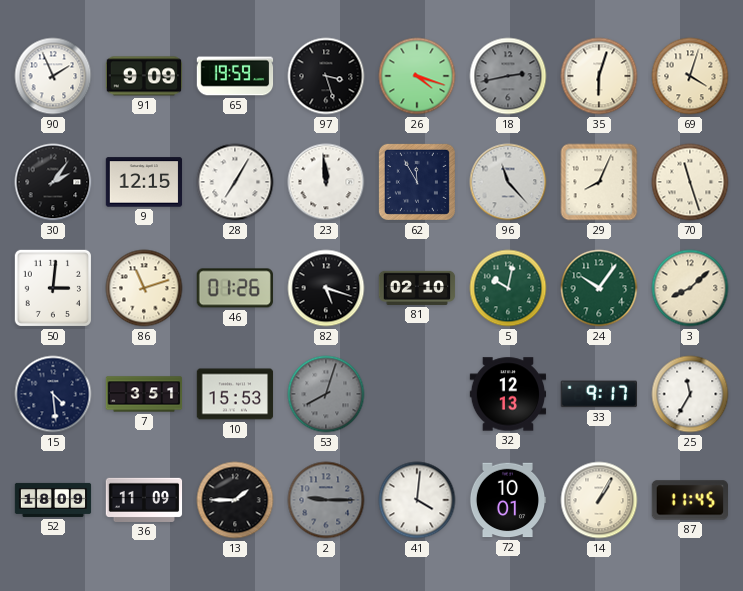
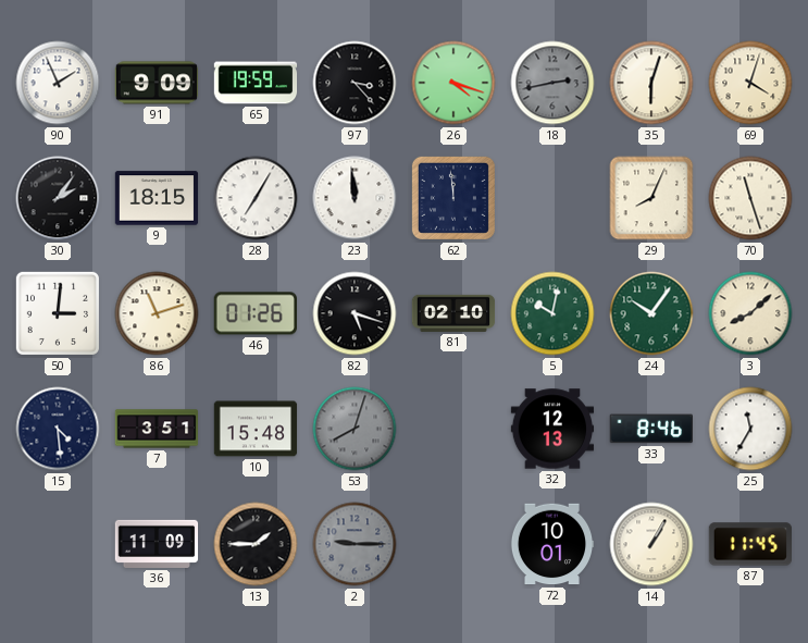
97: 3:27 -> 3:23
9: 12:15 -> 18:15
62: 11:55 -> 11:59
96: 11:23 -> none
10: 15:53 -> 15:48
33: 9:17 -> 8:46
52: 18:09 -> none
41: 4:01 -> none
